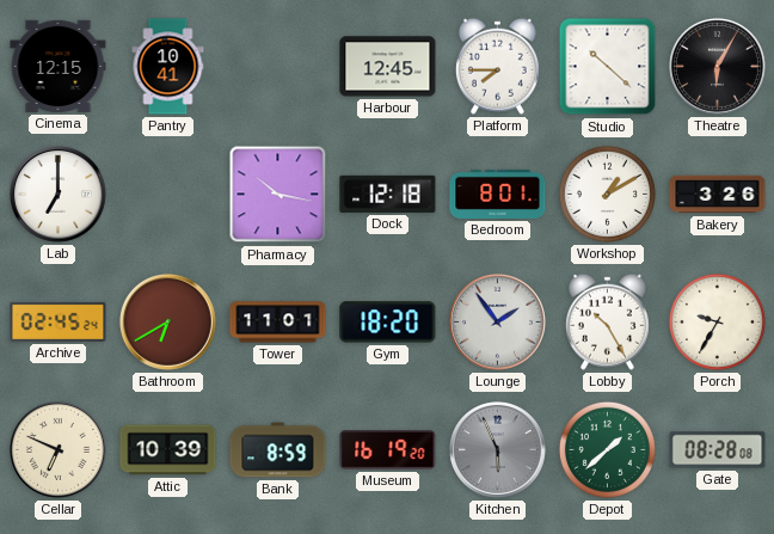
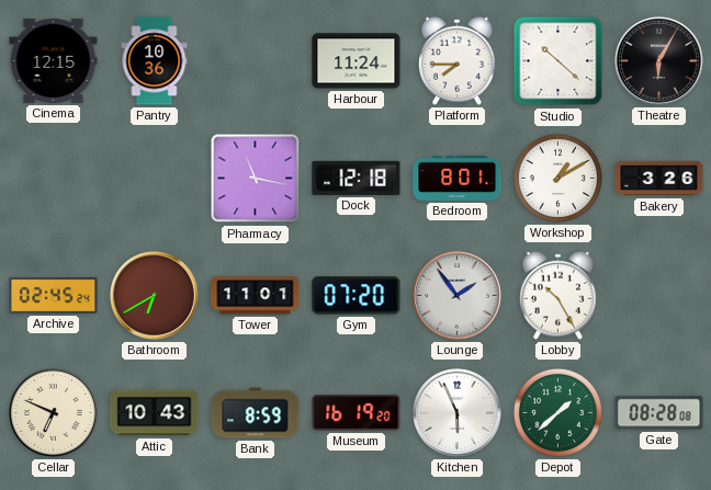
Pantry: 10:41 -> 10:36
Harbour: 12:45 -> 11:24
Lab: 7:00 -> none
Pharmacy: 10:17 -> 11:17
Gym: 18:20 -> 07:20
Porch: 9:35 -> none
Attic: 10:39 -> 10:43
Kitchen dial: grey -> white
